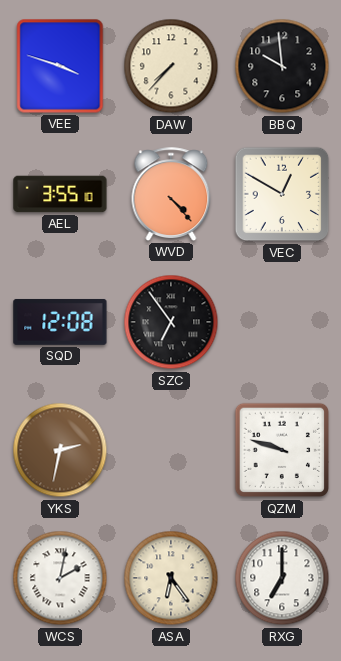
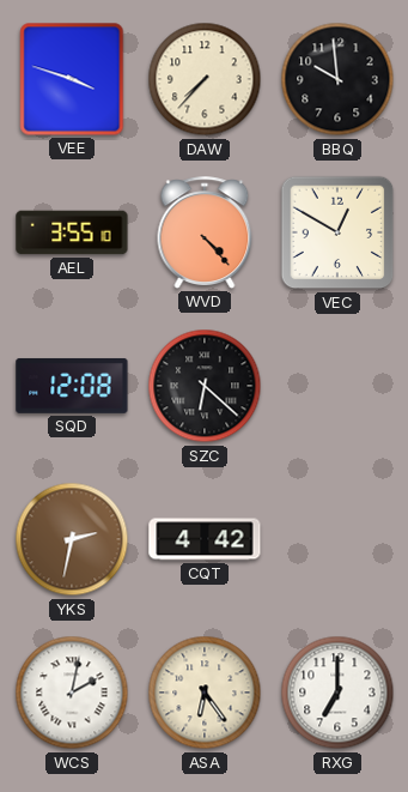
SZC: 6:54 -> 6:22
CQT: none -> 4:42
QZM: 9:48 -> none
